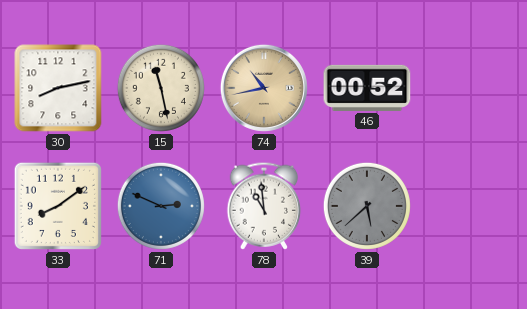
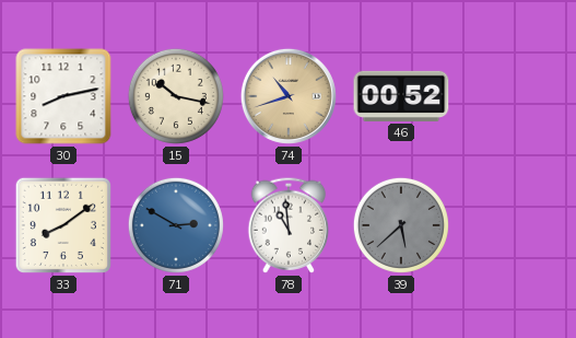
15: 11:28 -> 10:17
74: 10:43 -> 10:42
71: 2:49 -> 2:50
